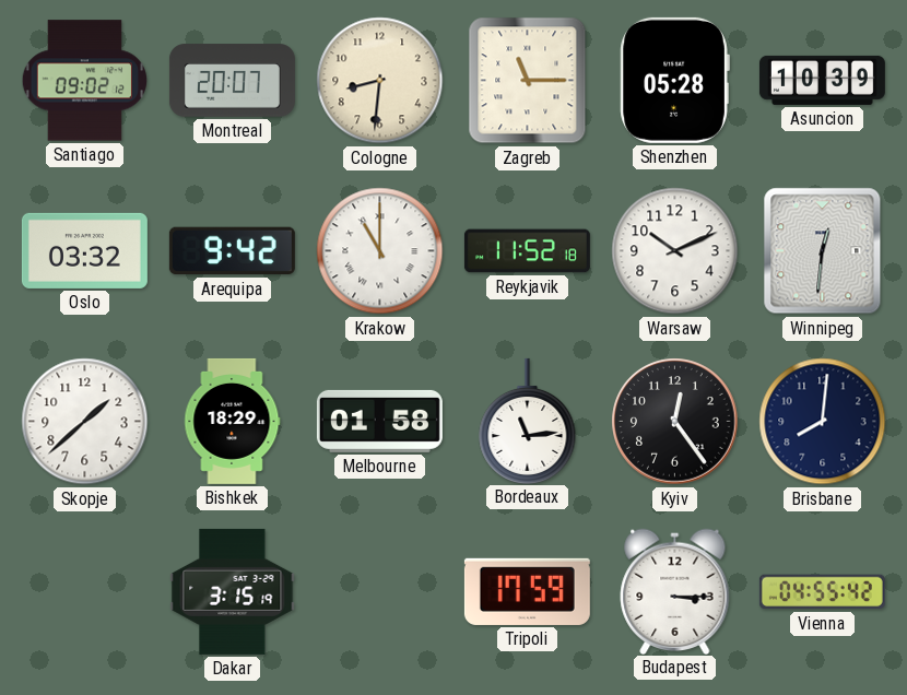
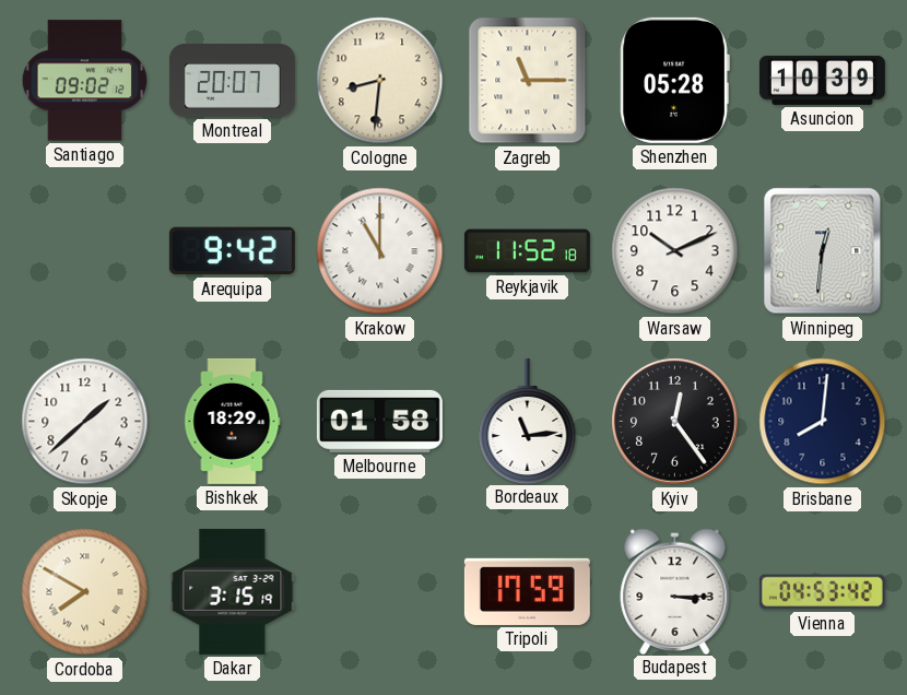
Oslo: 03:32 -> none
Cordoba: none -> 7:50
Vienna: 04:55 -> 04:53
